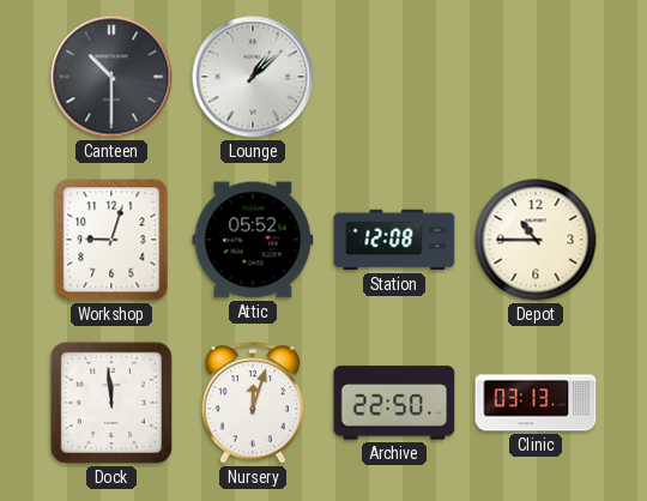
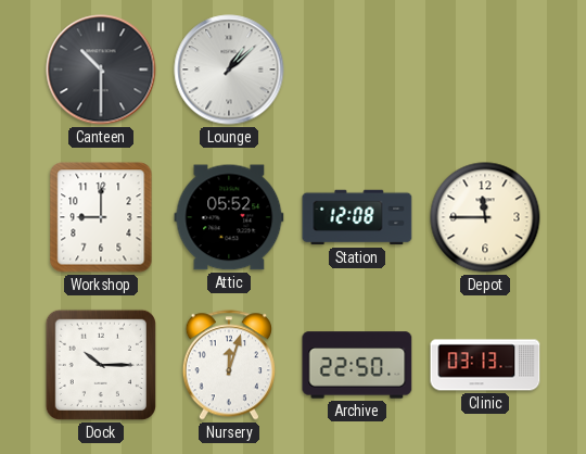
Workshop: 9:03 -> 9:00
Depot: 10:45 -> 11:45
Dock: 11:59 -> 10:15
